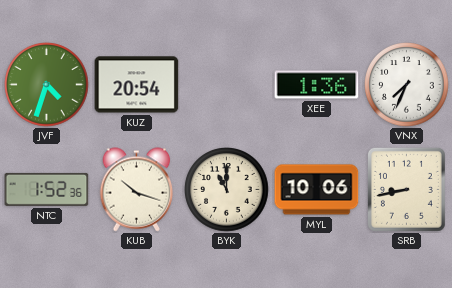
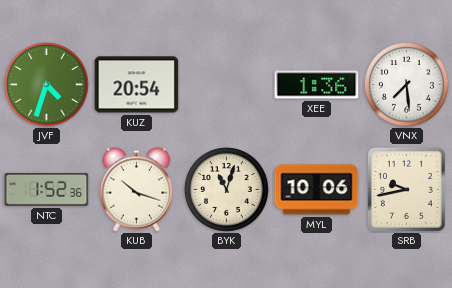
VNX: 7:34 -> 7:29
BYK: 11:00 -> 11:03
SRB: 8:43 -> 9:43
